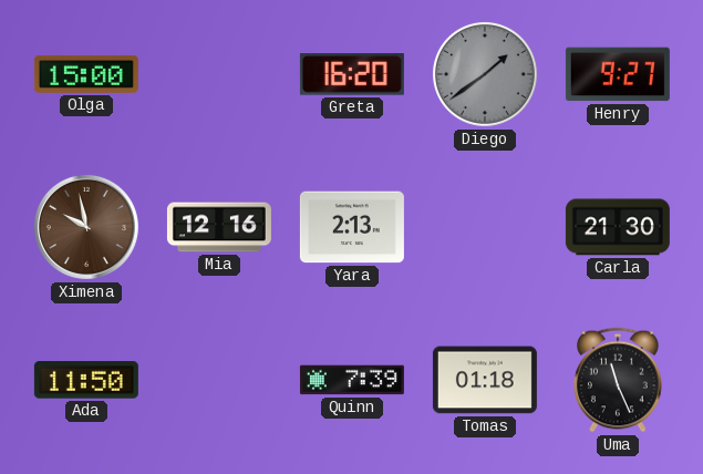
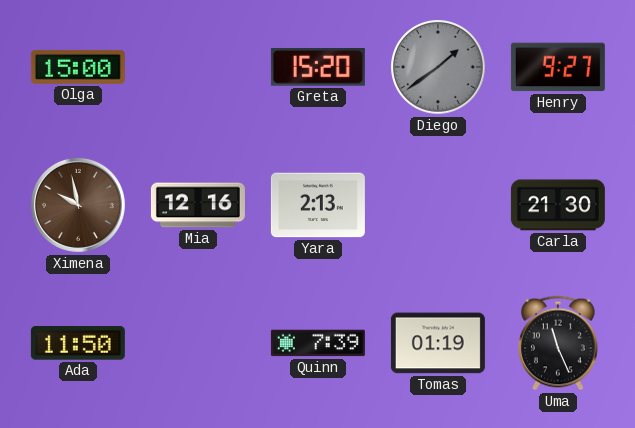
Greta: 16:20 -> 15:20
Tomas: 01:18 -> 01:19
